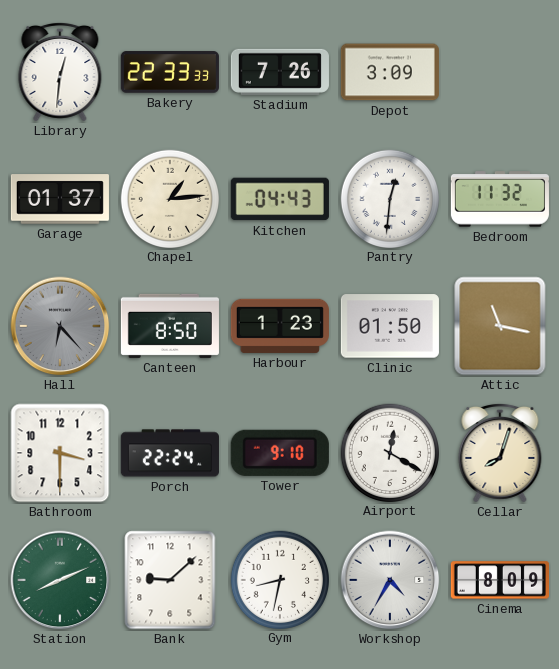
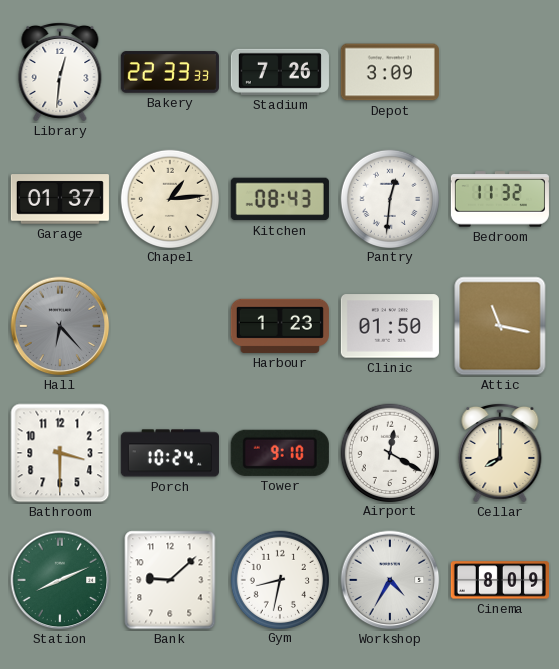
Kitchen: 04:43 -> 08:43
Canteen: 8:50 -> none
Porch: 22:24 -> 10:24
Cellar: 8:03 -> 8:00
